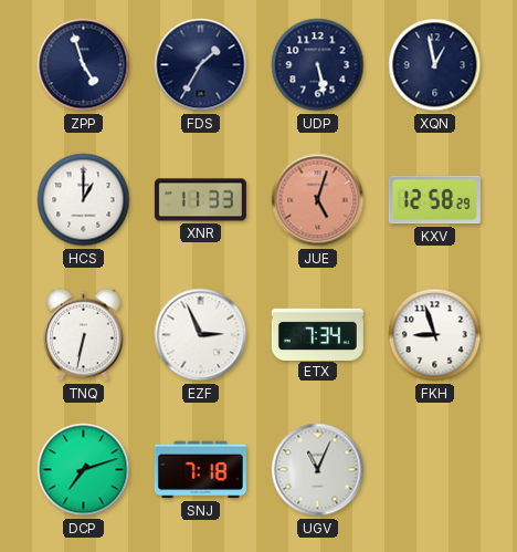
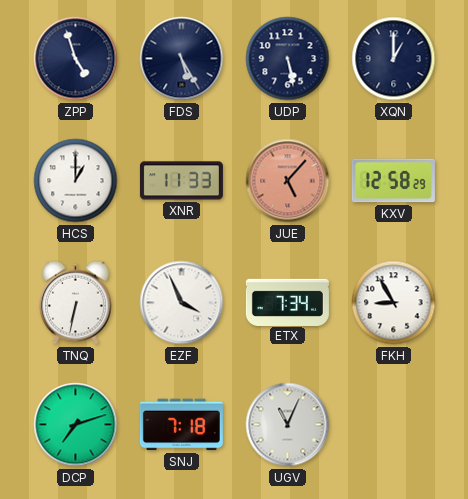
FDS: 1:35 -> 5:25
XQN: 12:58 -> 1:00
JUE: 5:03 -> 5:07
EZF: 2:56 -> 3:56
FKH: 8:57 -> 8:55
